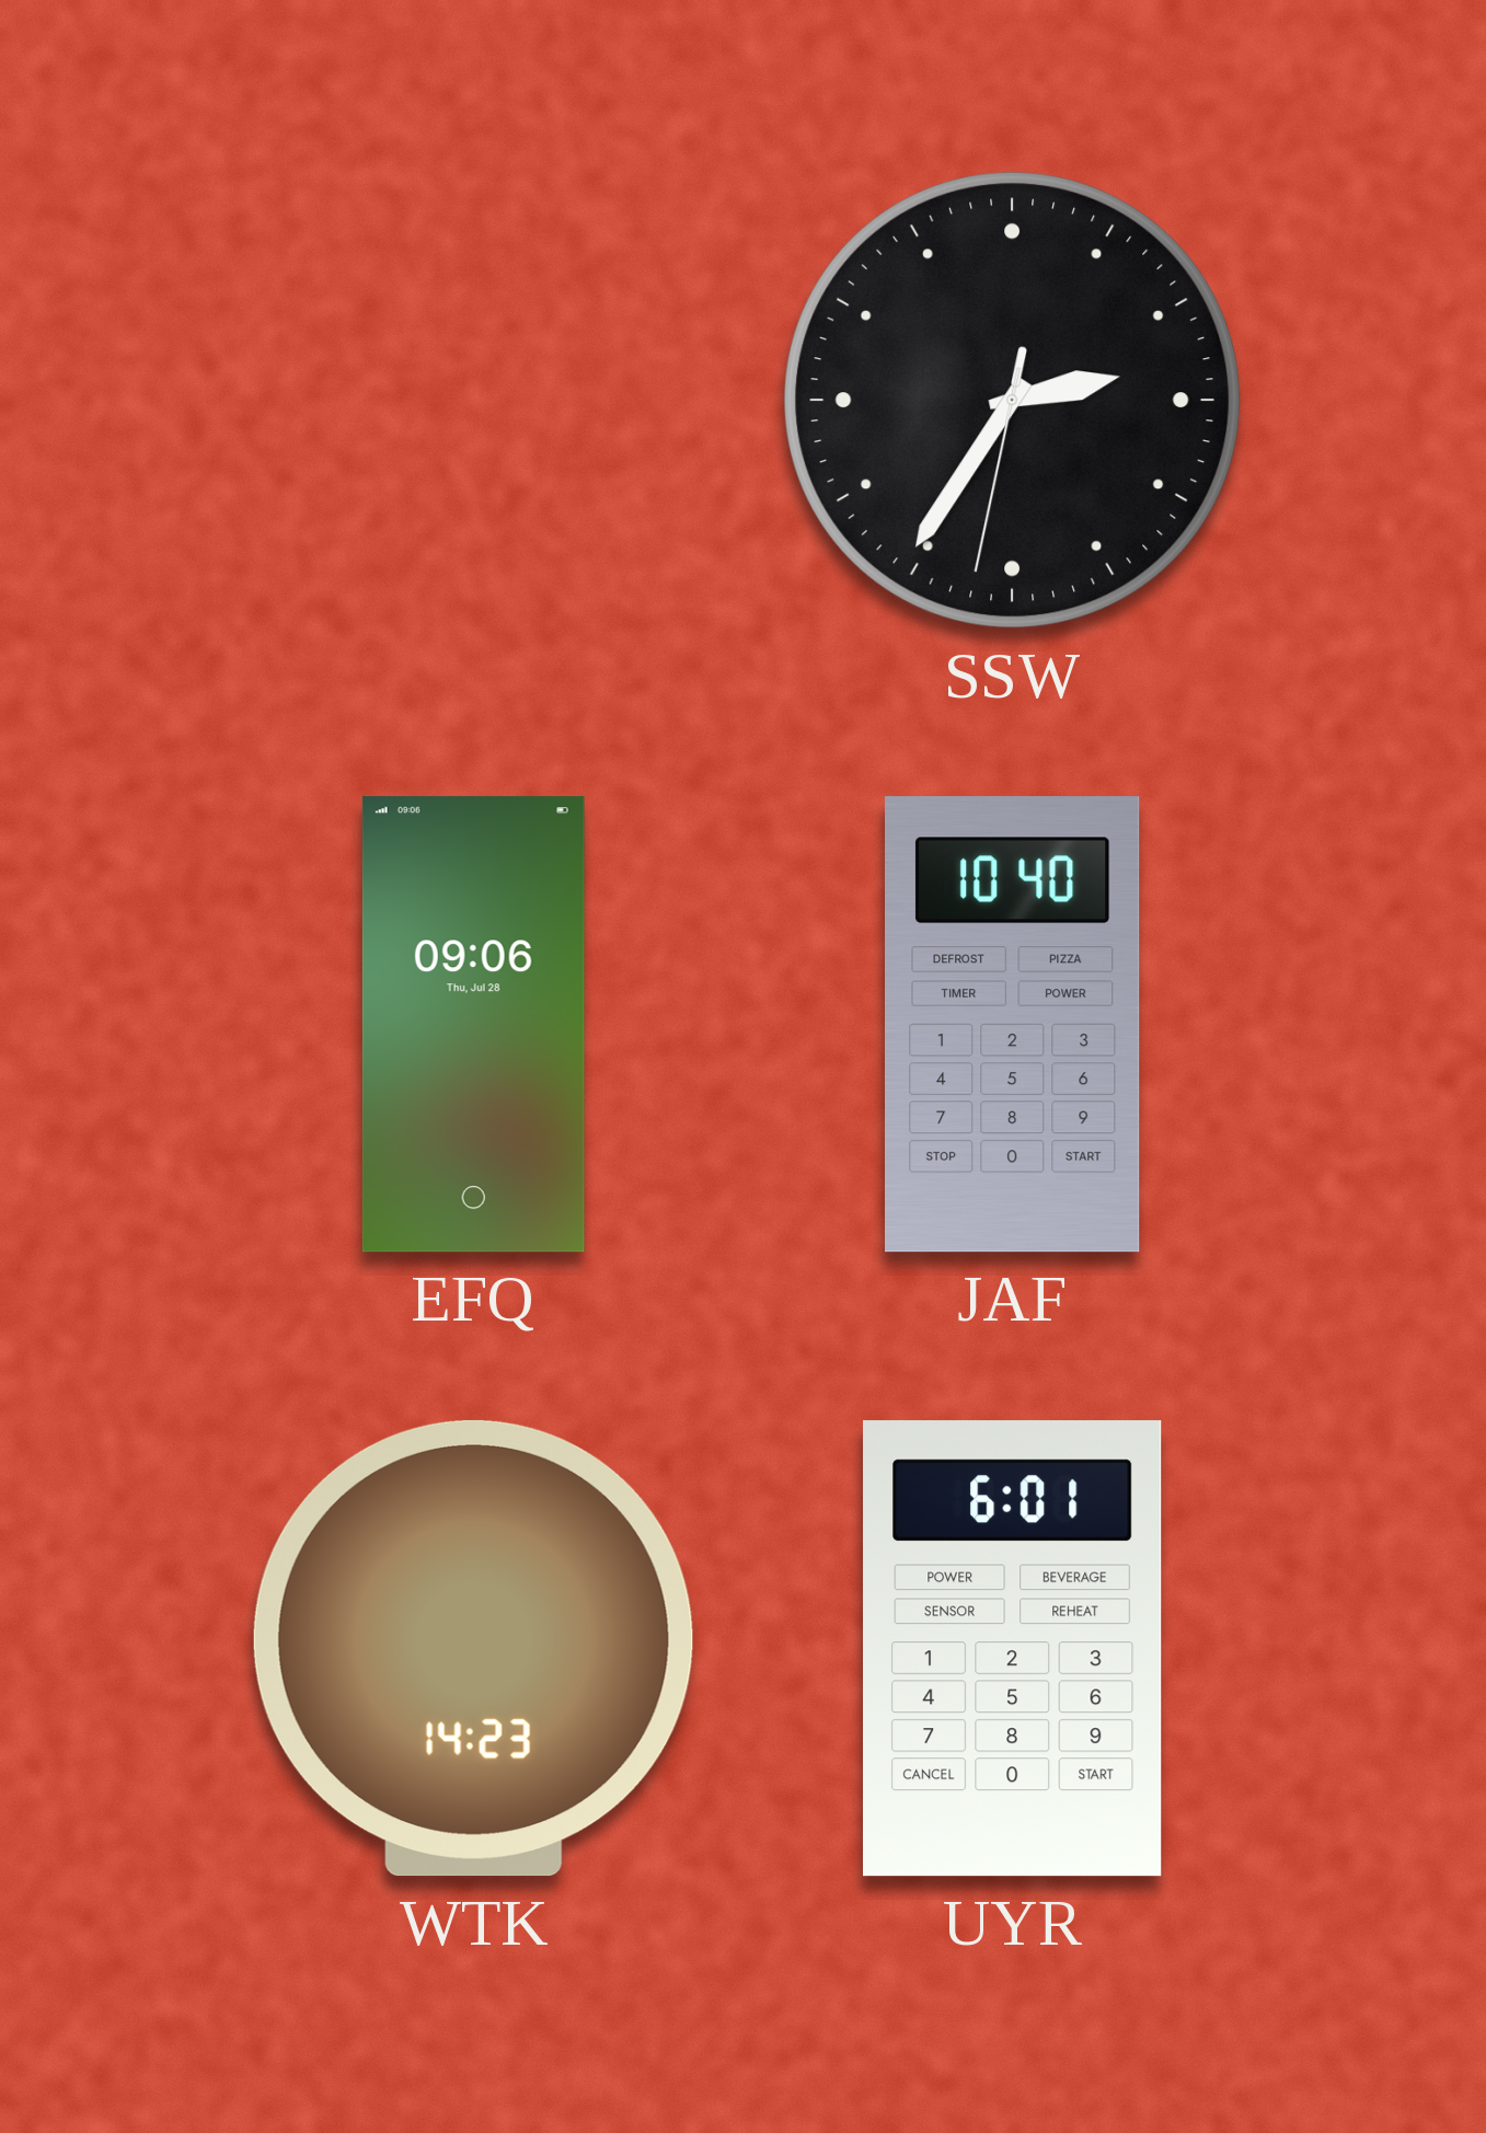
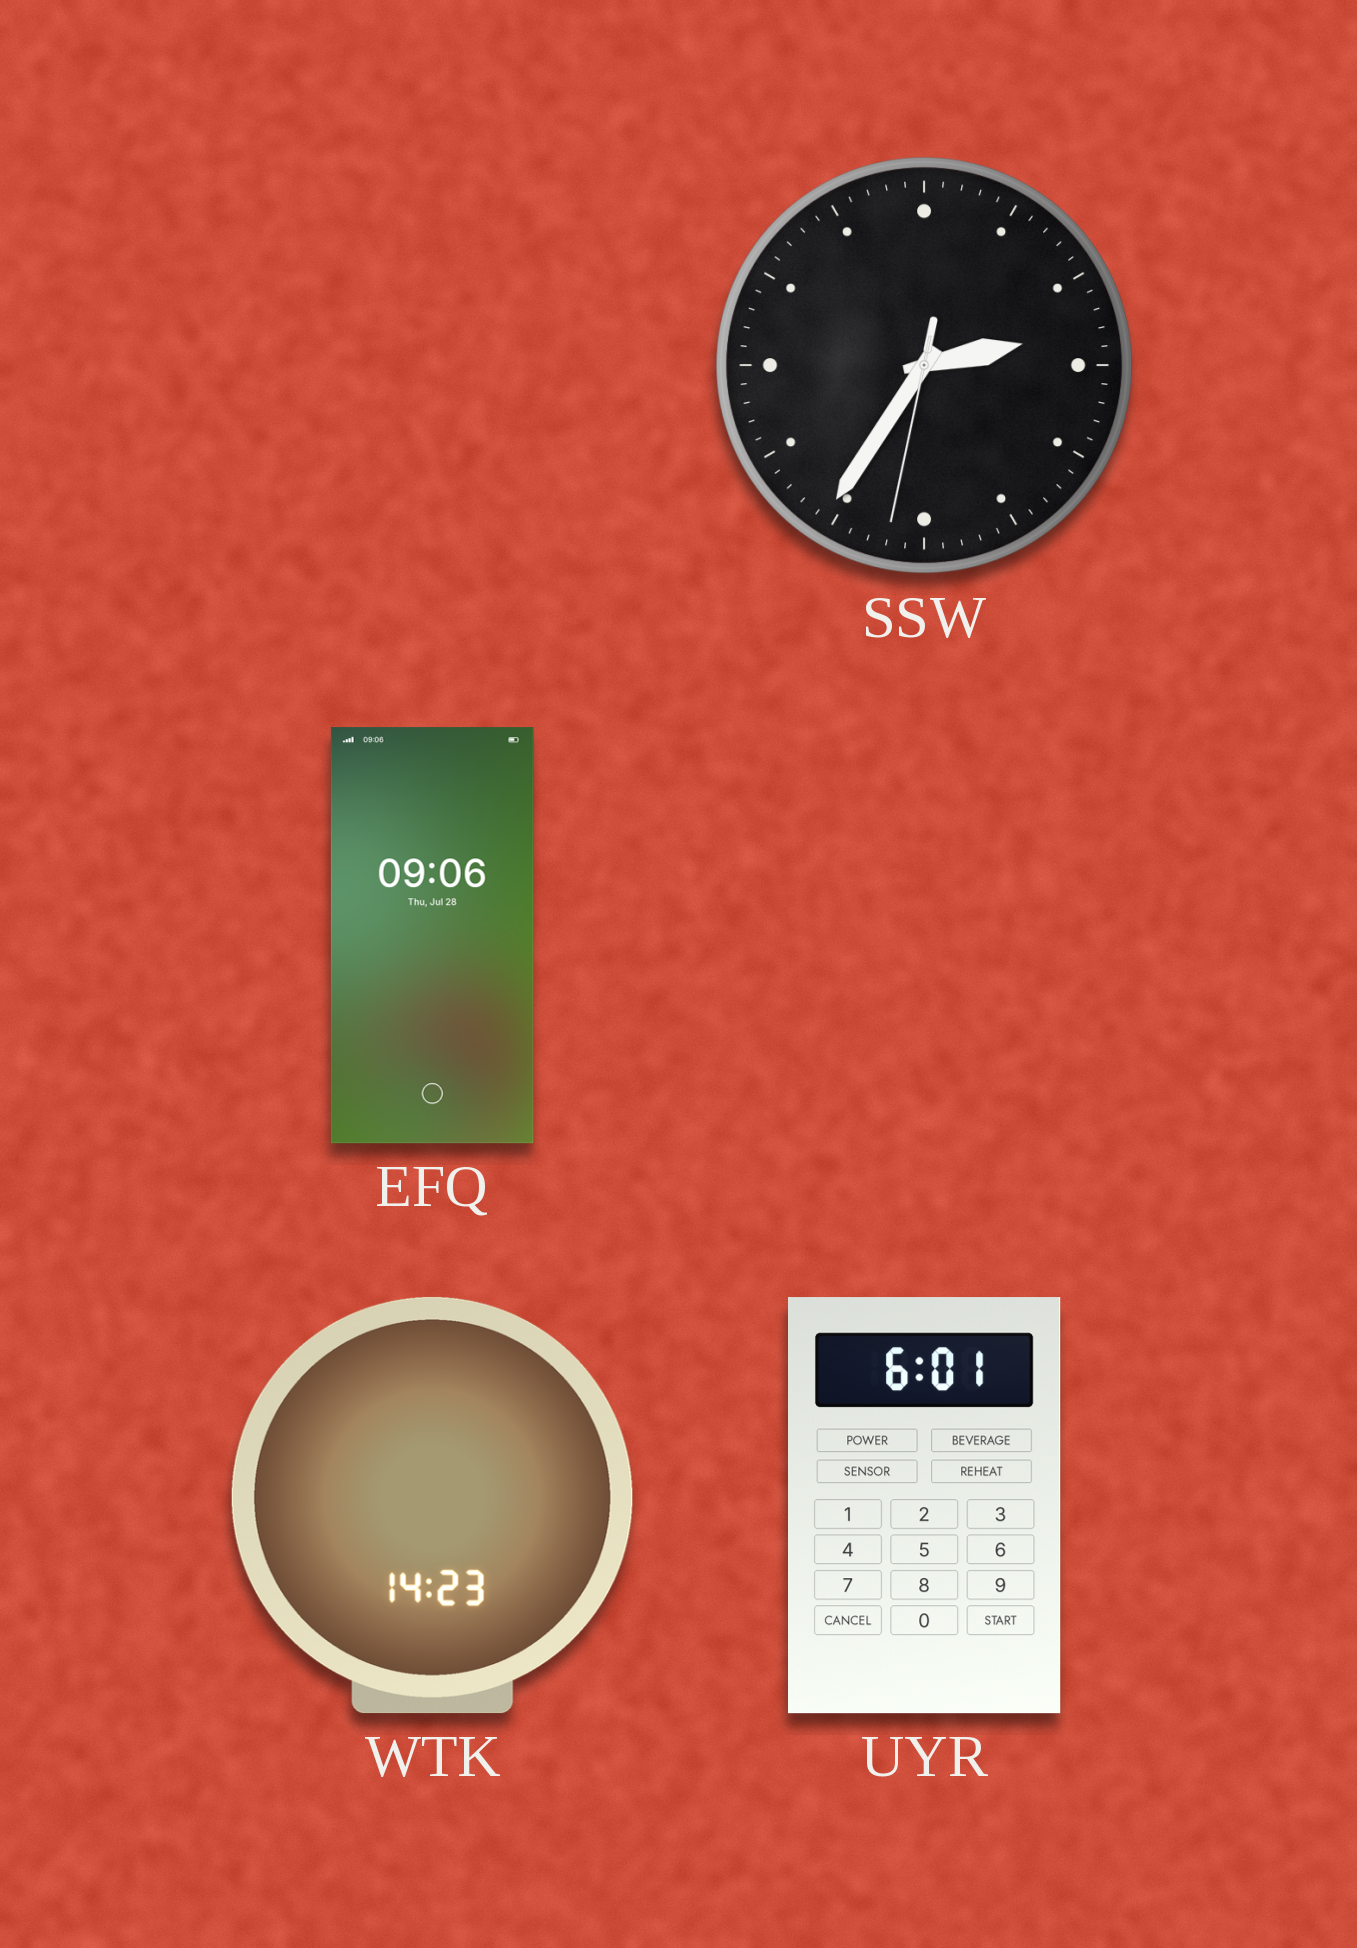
JAF: 10:40 -> none
